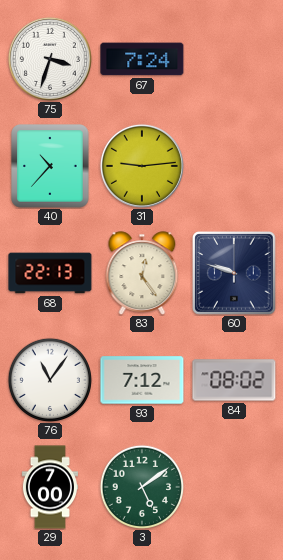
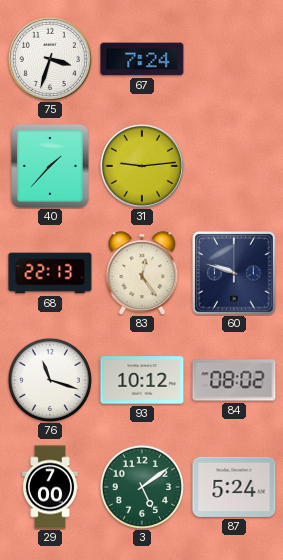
40: 10:37 -> 1:37
76: 11:06 -> 11:18
93: 7:12 -> 10:12
87: none -> 5:24
